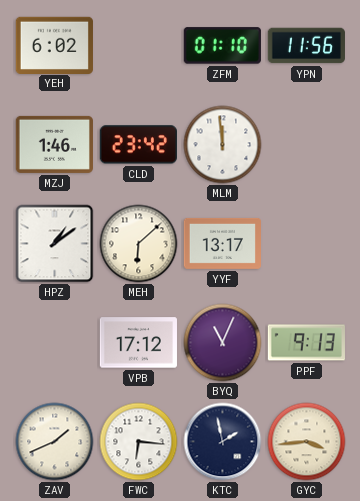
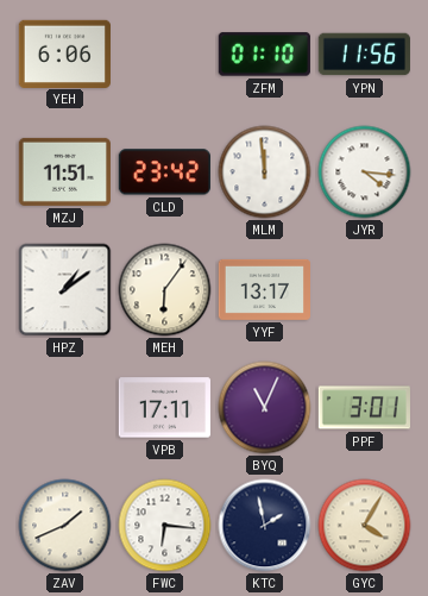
YEH: 6:02 -> 6:06
MZJ: 1:46 -> 11:51
JYR: none -> 4:16
MEH: 6:08 -> 6:06
VPB: 17:12 -> 17:11
PPF: 9:13 -> 3:01
GYC: 3:44 -> 4:05
